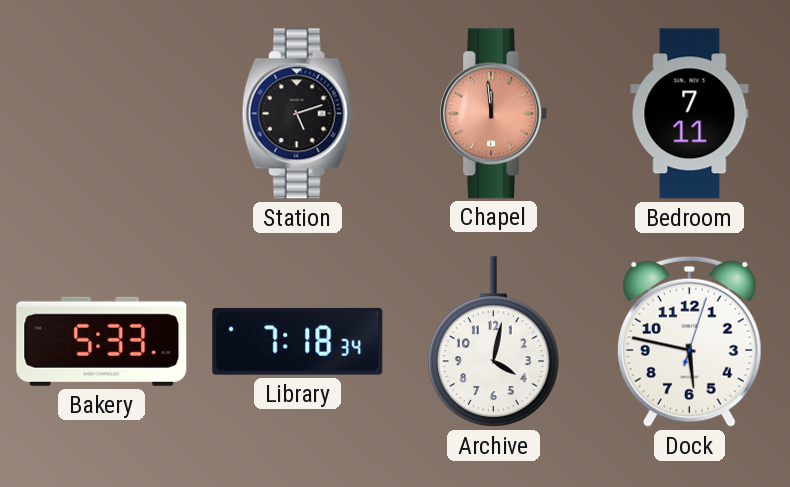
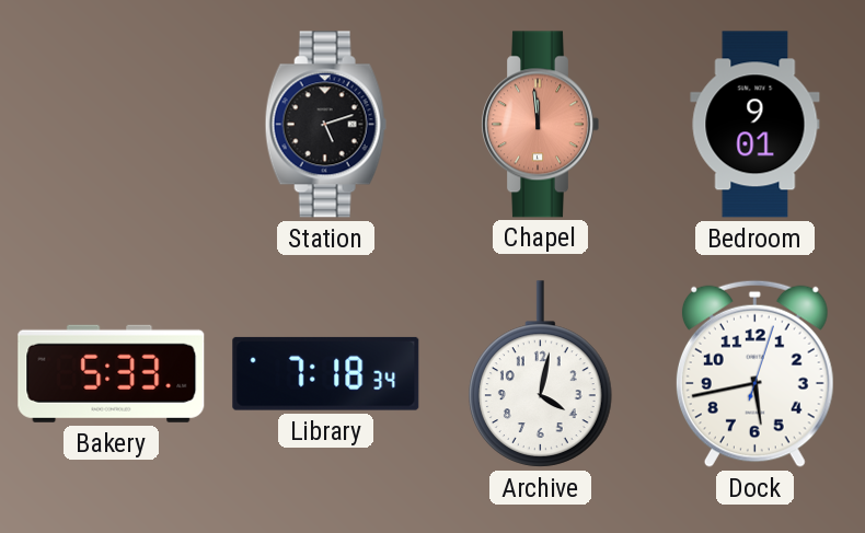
Bedroom: 7:11 -> 9:01
Dock: 5:47 -> 5:43
